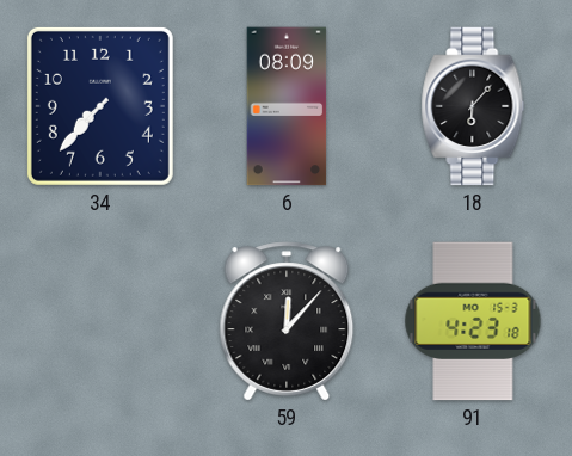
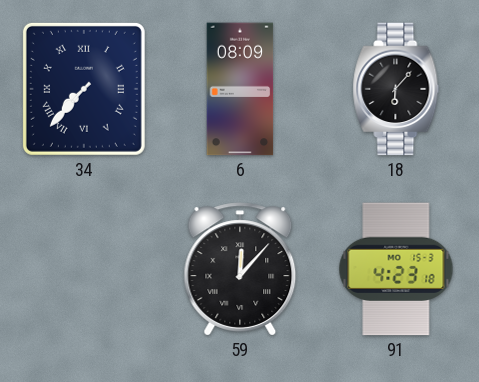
34 numerals: Arabic -> Roman
